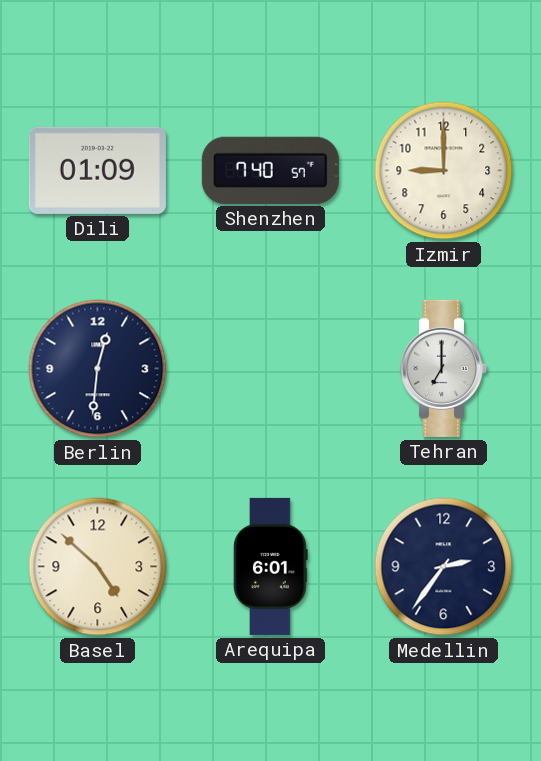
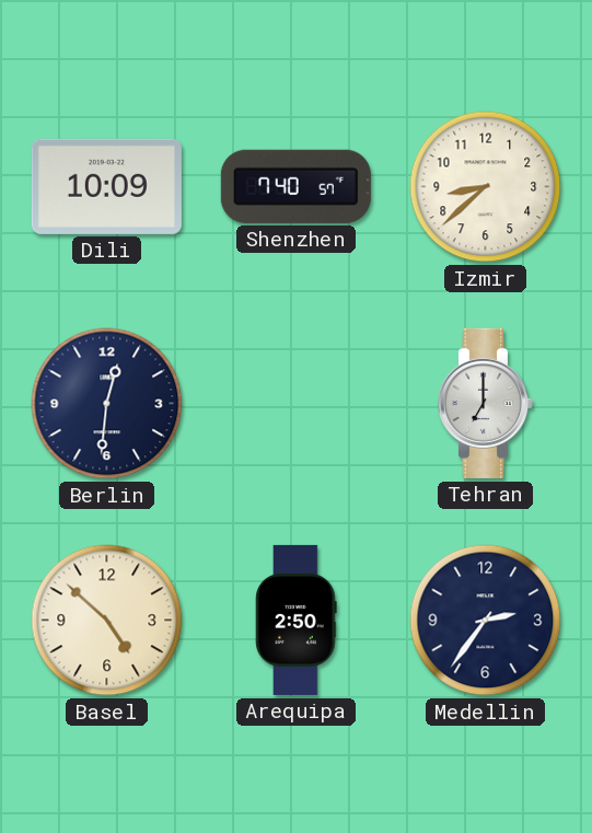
Dili: 01:09 -> 10:09
Izmir: 9:00 -> 8:38
Arequipa: 6:01 -> 2:50
